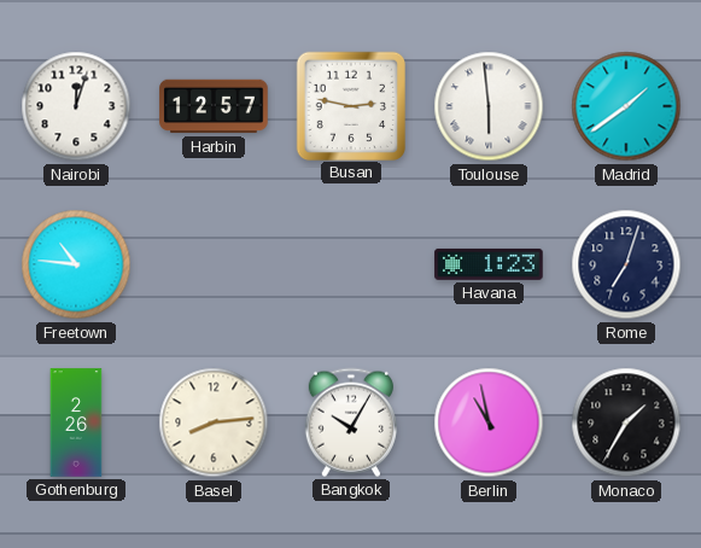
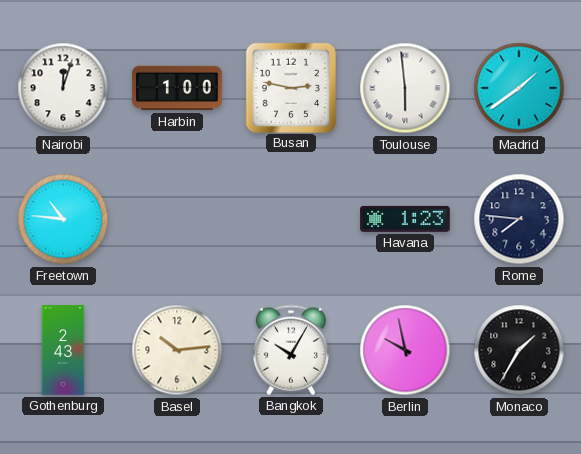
Harbin: 12:57 -> 1:00
Rome: 7:03 -> 7:46
Gothenburg: 2:26 -> 2:43
Basel: 8:14 -> 10:14
Berlin: 10:58 -> 9:58
